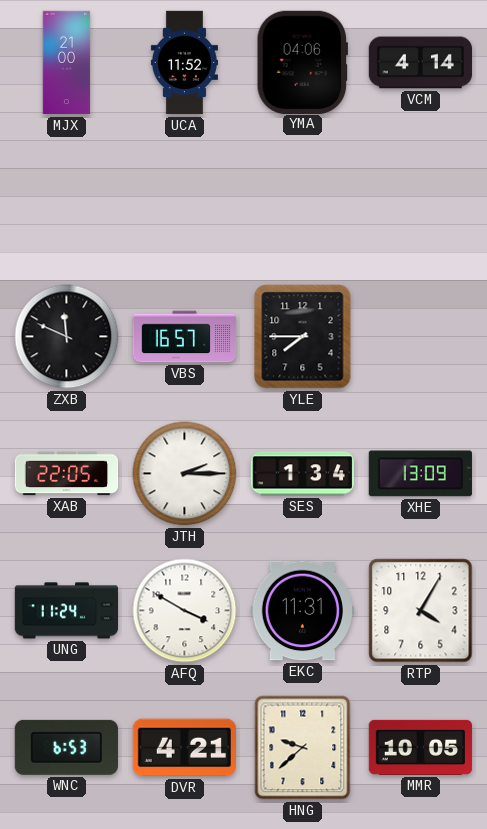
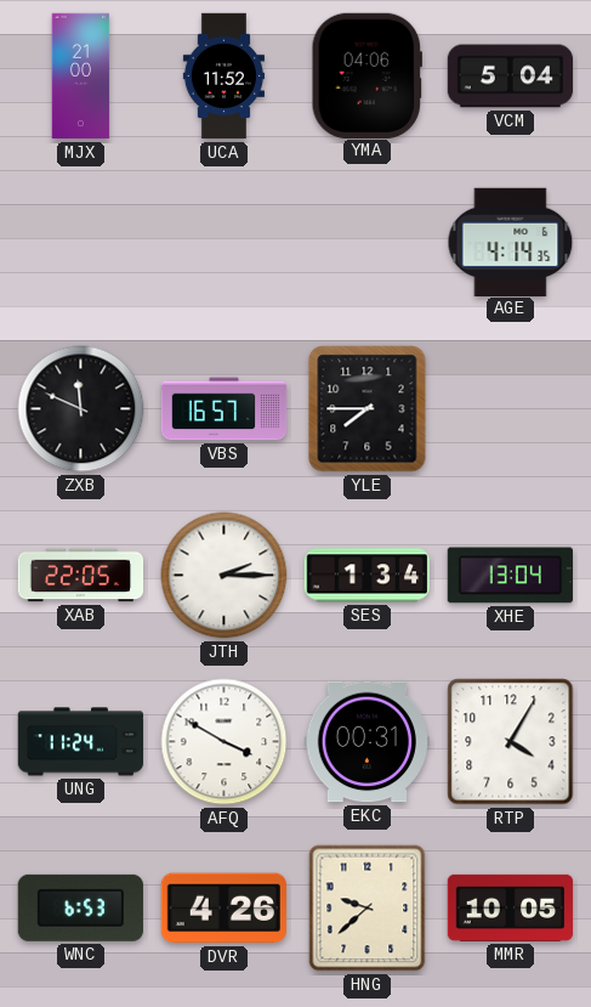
VCM: 4:14 -> 5:04
AGE: none -> 4:14
XHE: 13:09 -> 13:04
EKC: 11:31 -> 00:31
DVR: 4:21 -> 4:26
